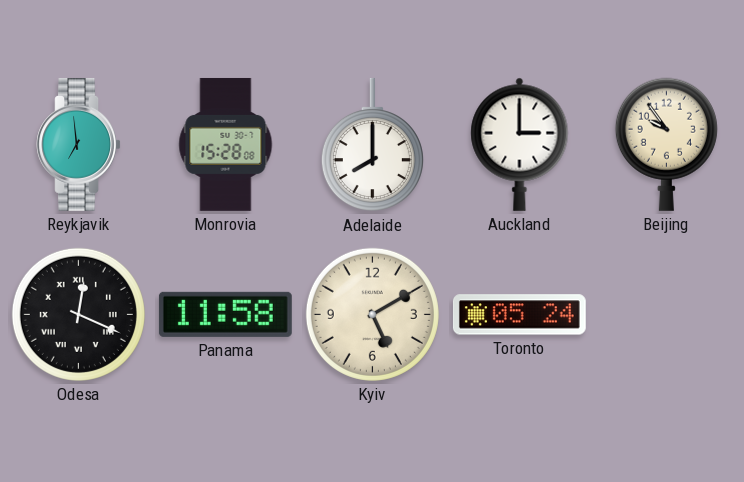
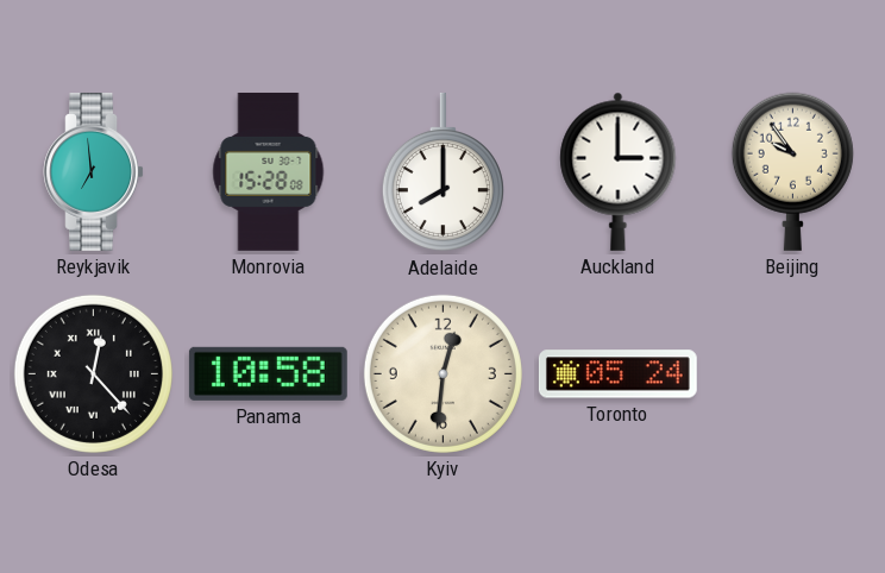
Odesa: 12:19 -> 12:23
Panama: 11:58 -> 10:58
Kyiv: 5:10 -> 12:31
